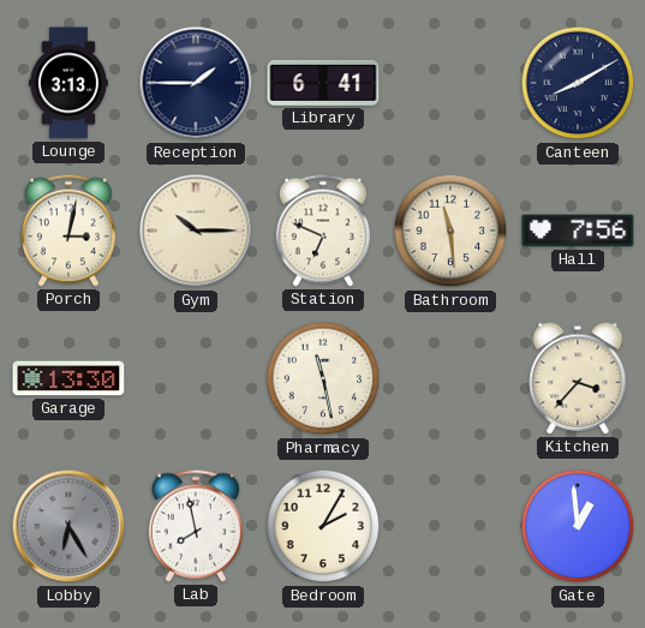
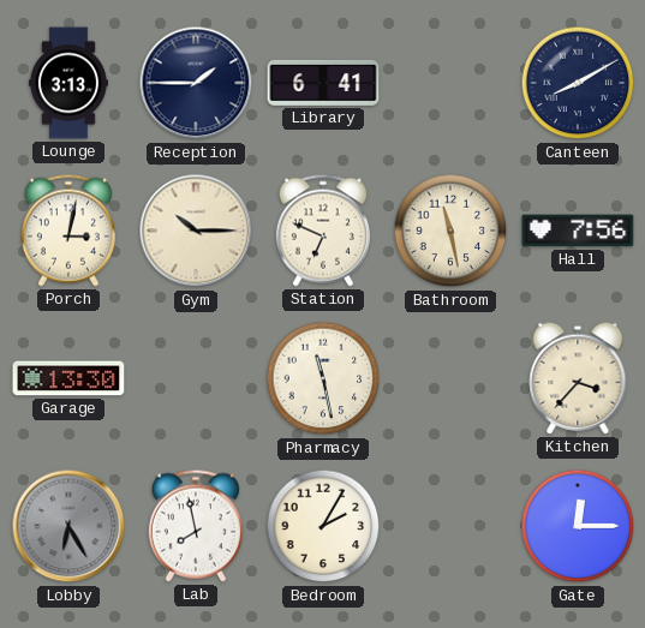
Bathroom: 11:29 -> 11:28
Gate: 12:59 -> 12:15
